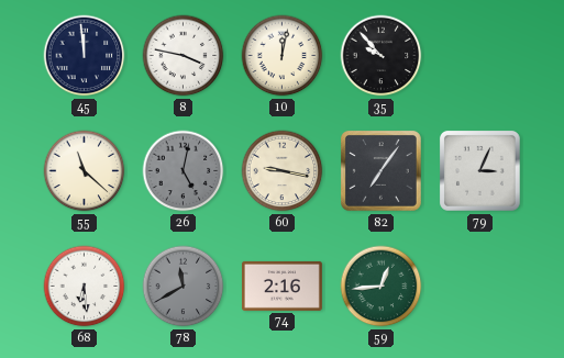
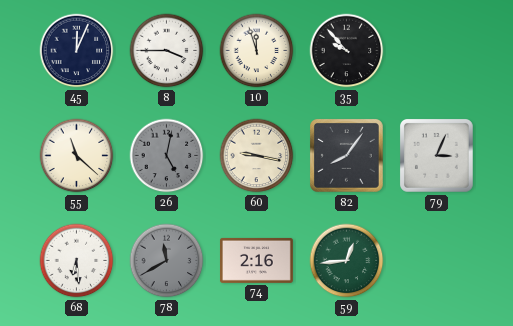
45: 11:59 -> 12:04
8: 3:47 -> 3:45
10: 12:02 -> 11:57
82: 7:06 -> 8:06
